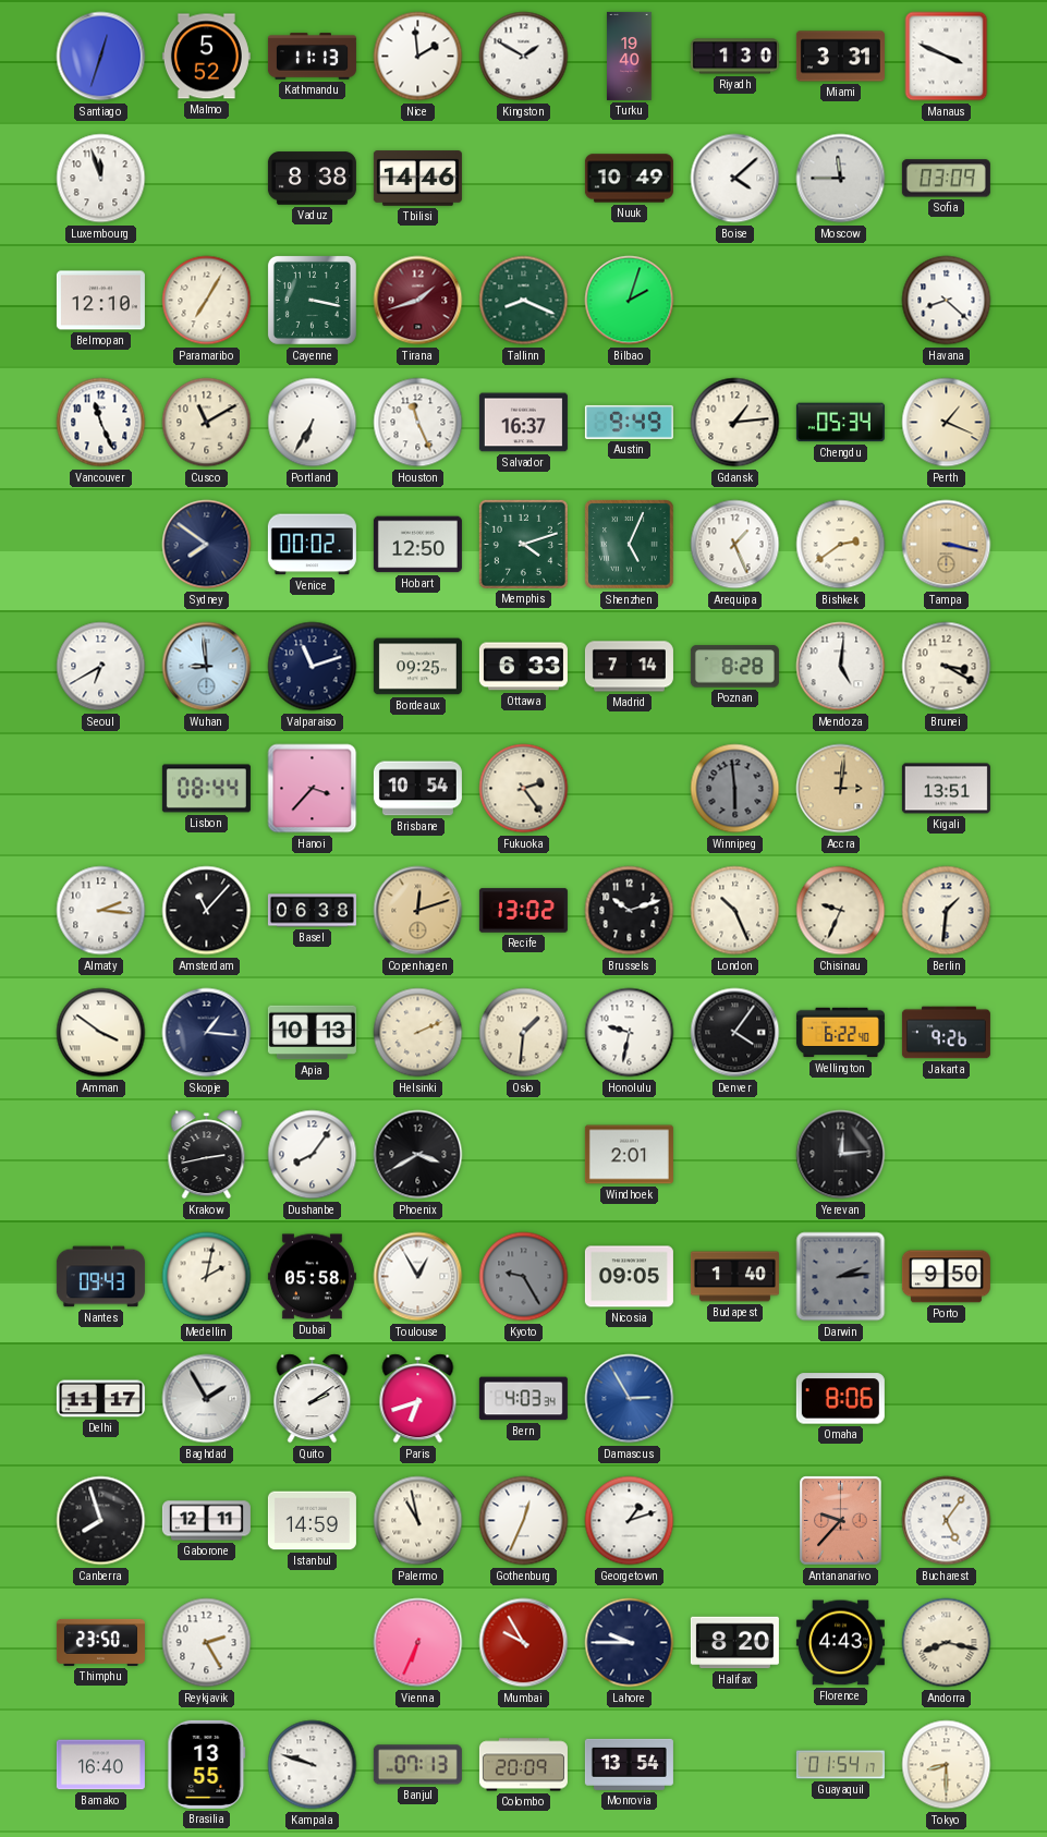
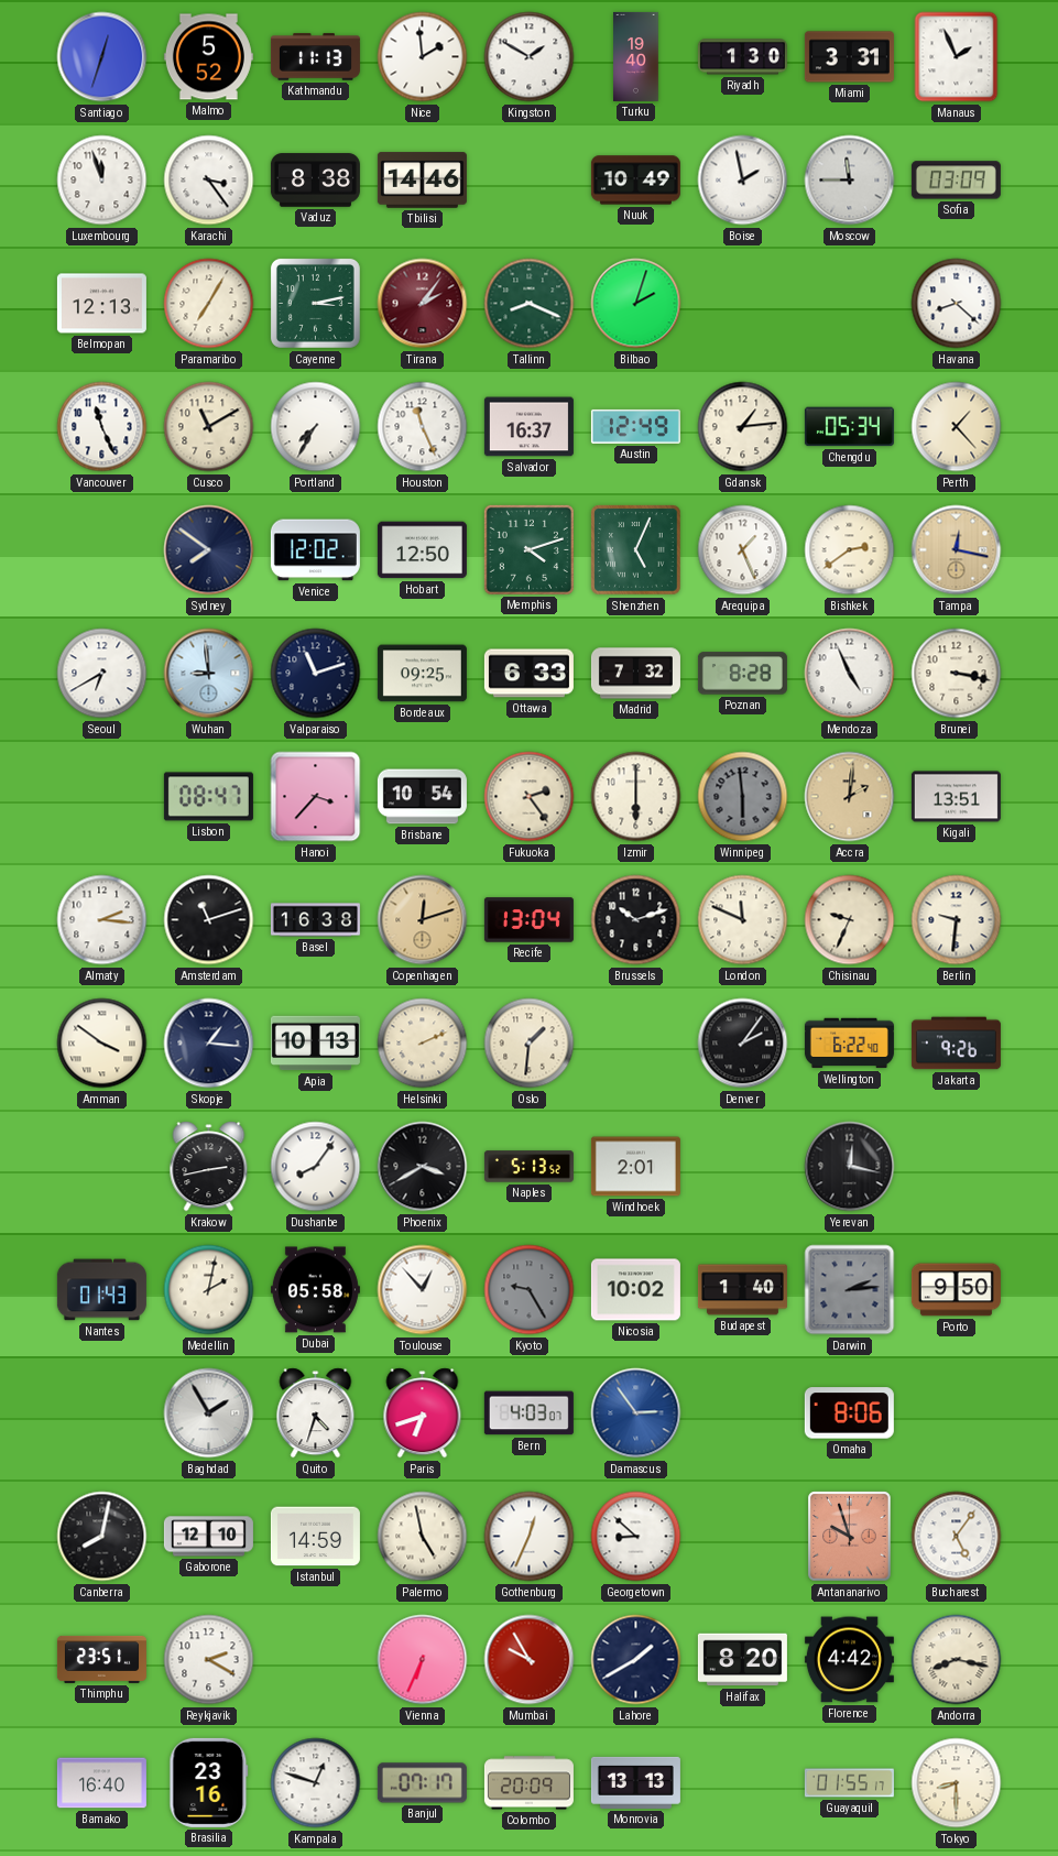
Manaus: 3:49 -> 1:56
Karachi: none -> 3:24
Boise: 4:08 -> 1:58
Belmopan: 12:10 -> 12:13
Cayenne: 3:17 -> 3:13
Tirana: 1:42 -> 2:06
Portland: 6:35 -> 7:35
Austin: 9:49 -> 12:49
Perth: 1:19 -> 1:23
Venice: 00:02 -> 12:02
Tampa: 3:17 -> 12:17
Madrid: 7:14 -> 7:32
Mendoza: 5:01 -> 4:56
Brunei: 3:20 -> 3:17
Lisbon: 08:44 -> 08:47
Izmir: none -> 6:00
Accra: 3:01 -> 2:01
Amsterdam: 11:07 -> 11:12
Basel: 06:38 -> 16:38
Recife: 13:02 -> 13:04
London: 10:26 -> 11:49
Berlin: 1:31 -> 9:31
Honolulu: 9:32 -> none
Denver: 4:06 -> 2:06
Naples: none -> 5:13
Yerevan: 12:14 -> 12:17
Nantes: 09:43 -> 01:43
Toulouse: 12:55 -> 12:53
Nicosia: 09:05 -> 10:02
Delhi: 11:17 -> none
Quito: 2:09 -> 4:33
Bern: 4:03:34 -> 4:03:07
Damascus: 2:55 -> 2:54
Canberra: 7:57 -> 8:02
Gaborone: 12:11 -> 12:10
Palermo: 10:58 -> 4:58
Georgetown: 1:12 -> 8:52
Antananarivo: 9:37 -> 9:57
Thimphu: 23:50 -> 23:51
Reykjavik: 2:25 -> 2:20
Lahore: 9:45 -> 1:40
Florence: 4:43 -> 4:42
Brasilia: 13:55 -> 23:16
Kampala: 9:48 -> 12:48
Banjul: 07:13 -> 07:17
Monrovia: 13:54 -> 13:13
Guayaquil: 01:54 -> 01:55
